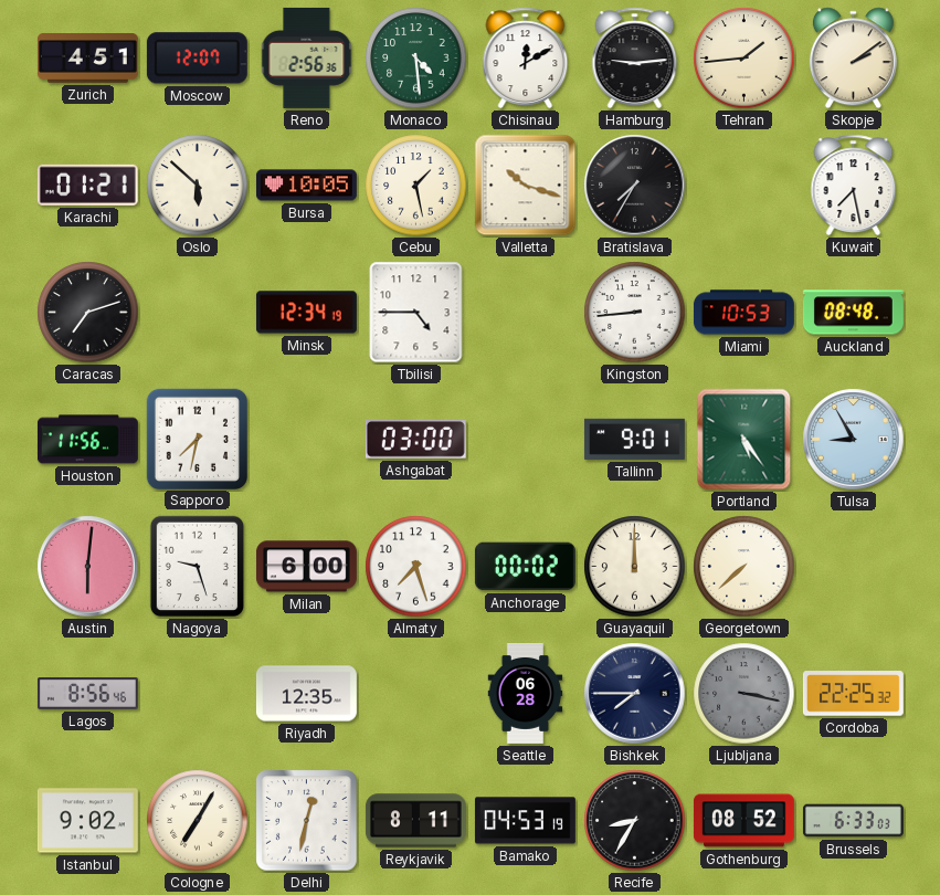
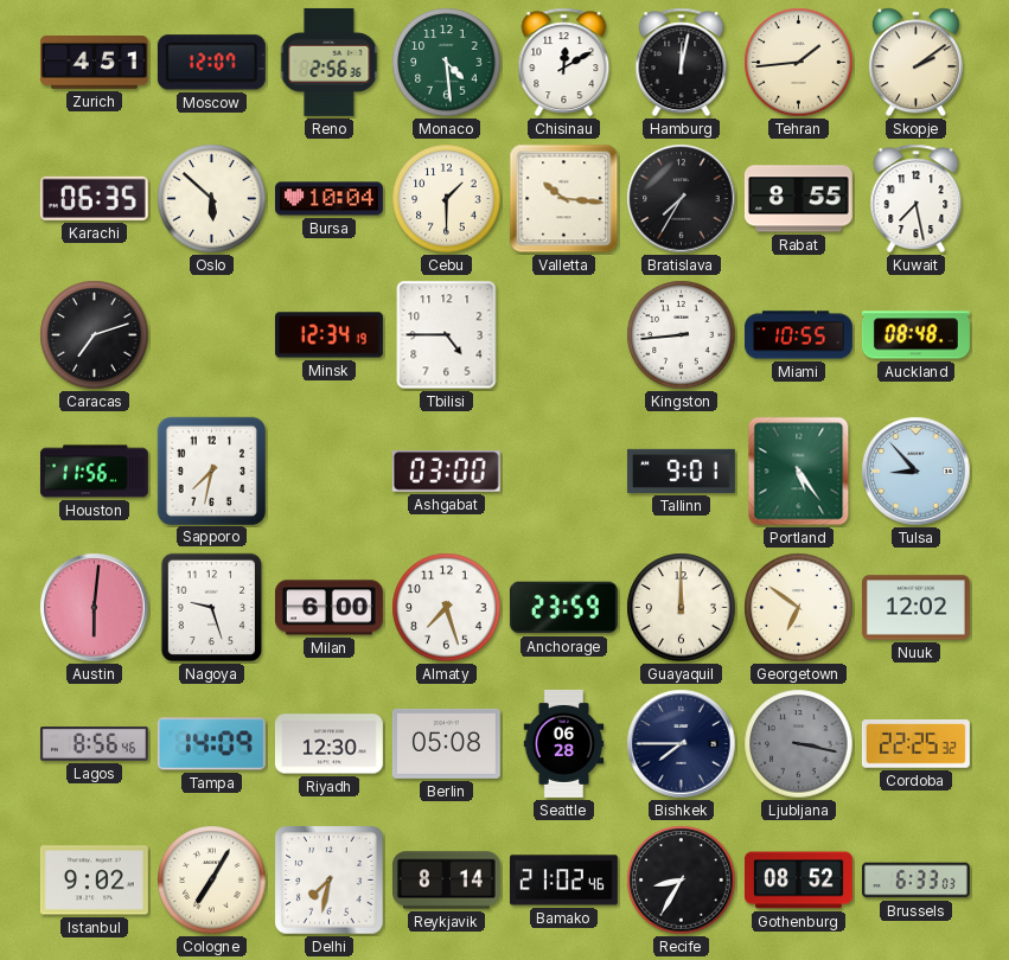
Hamburg: 9:14 -> 12:02
Karachi: 01:21 -> 06:35
Bursa: 10:05 -> 10:04
Cebu: 1:28 -> 1:30
Valletta: 10:18 -> 10:16
Rabat: none -> 8:55
Miami: 10:53 -> 10:55
Tulsa: 8:55 -> 8:53
Anchorage: 00:02 -> 23:59
Georgetown: 7:38 -> 6:51
Nuuk: none -> 12:02
Tampa: none -> 14:09
Riyadh: 12:35 -> 12:30
Berlin: none -> 05:08
Delhi: 12:32 -> 7:32
Reykjavik: 8:11 -> 8:14
Bamako: 04:53 -> 21:02
